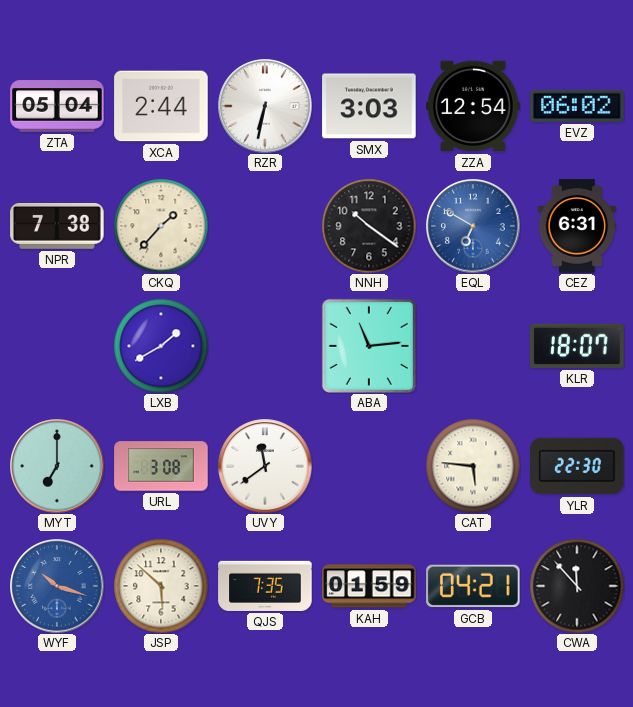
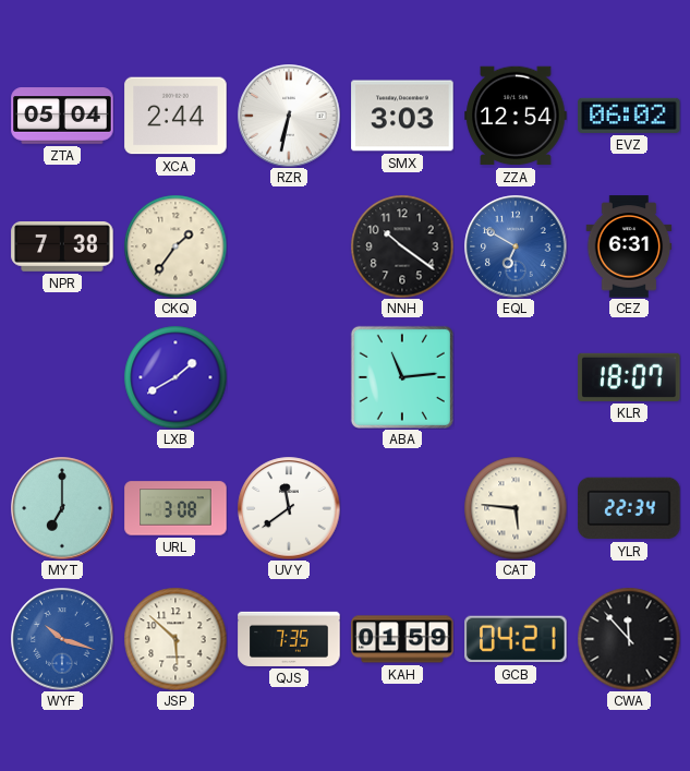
CKQ: 1:37 -> 1:36
YLR: 22:30 -> 22:34
